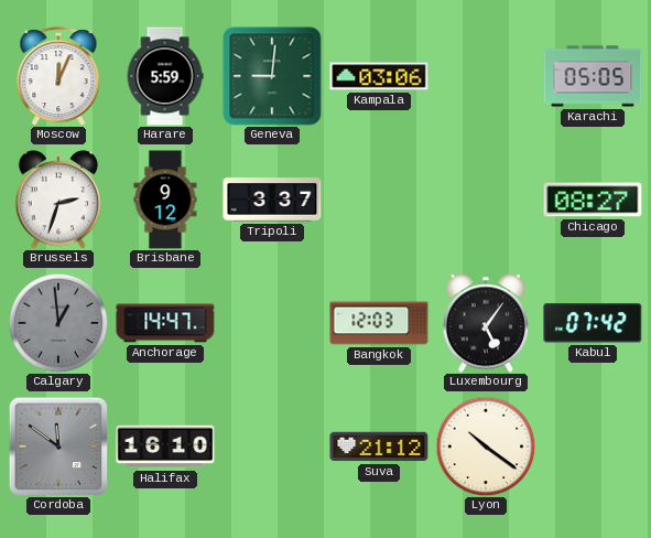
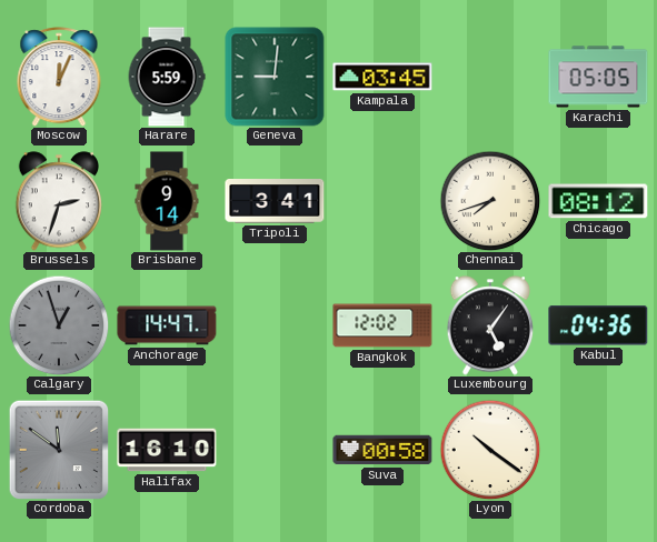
Kampala: 03:06 -> 03:45
Brisbane: 9:12 -> 9:14
Tripoli: 3:37 -> 3:41
Chennai: none -> 7:42
Chicago: 08:27 -> 08:12
Calgary: 12:59 -> 12:57
Bangkok: 12:03 -> 12:02
Kabul: 07:42 -> 04:36
Suva: 21:12 -> 00:58
